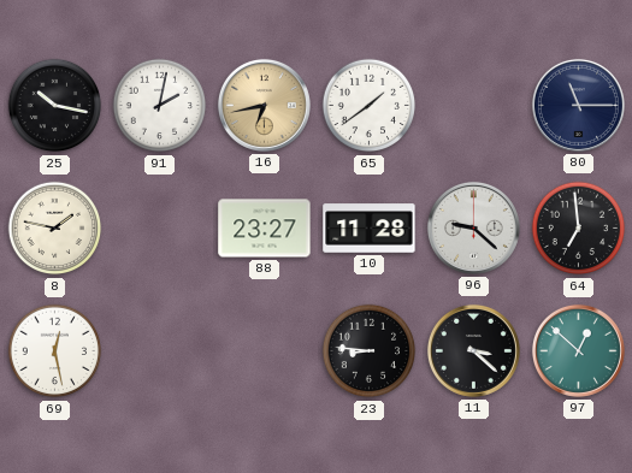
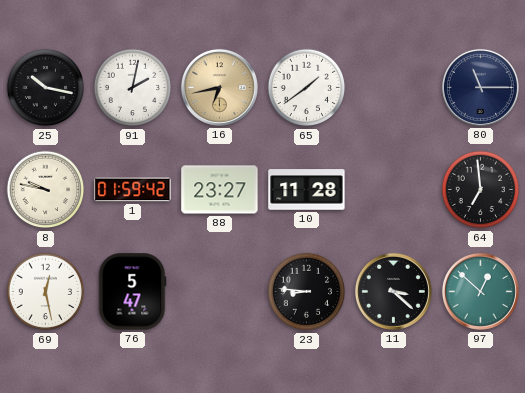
8: 1:47 -> 9:47
1: none -> 01:59
96: 9:22 -> none
76: none -> 5:47
